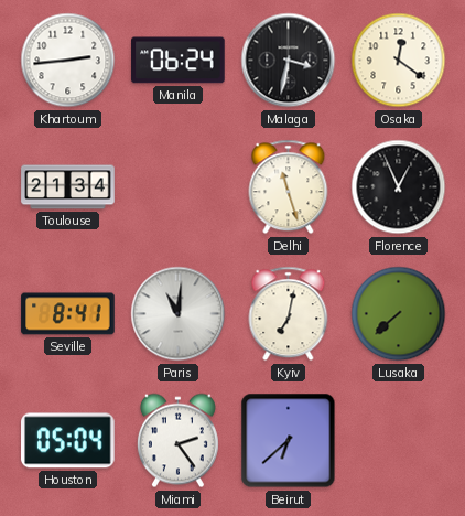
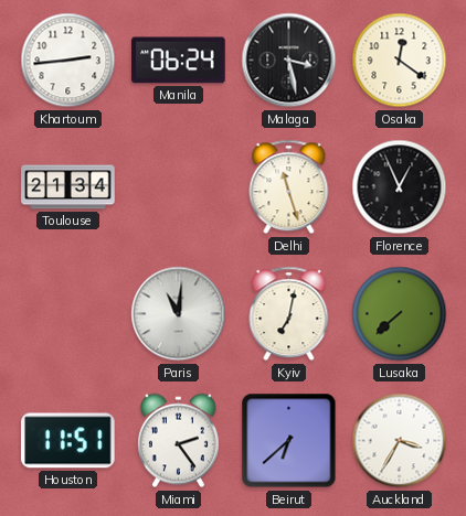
Malaga: 3:32 -> 3:28
Seville: 8:41 -> none
Houston: 05:04 -> 11:51
Auckland: none -> 3:35
